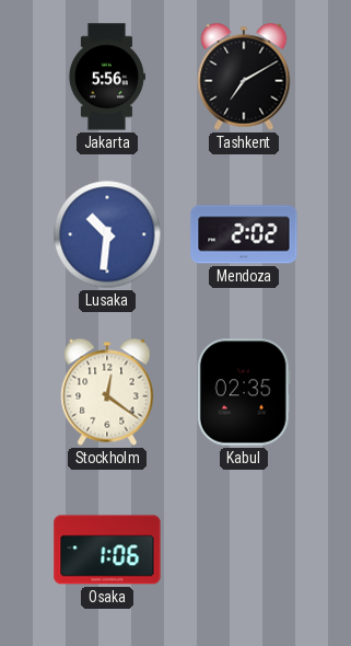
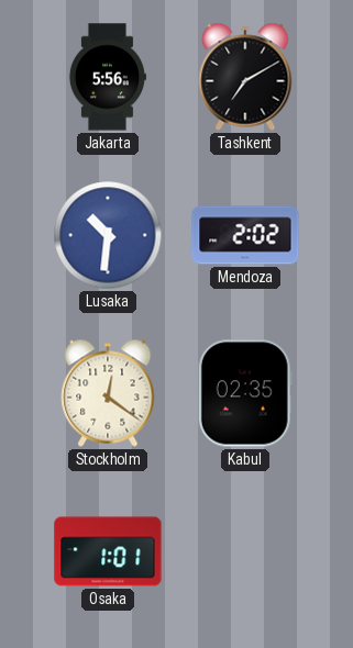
Osaka: 1:06 -> 1:01
